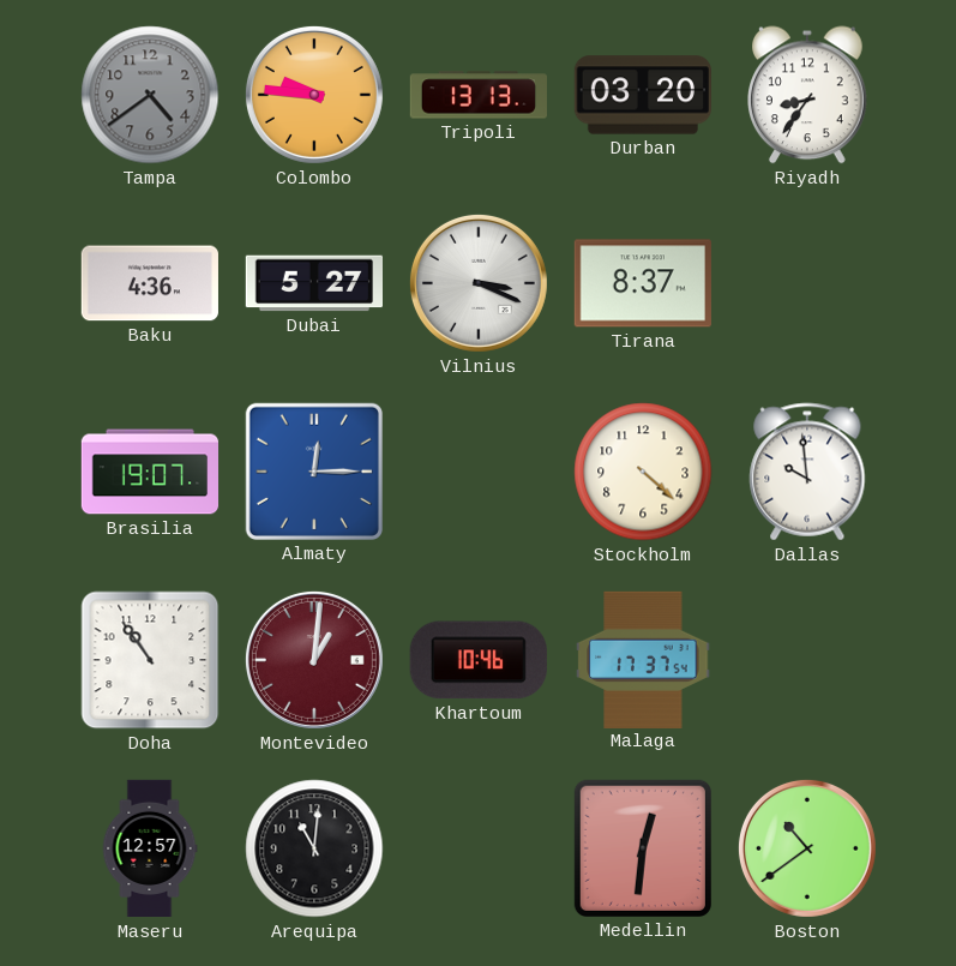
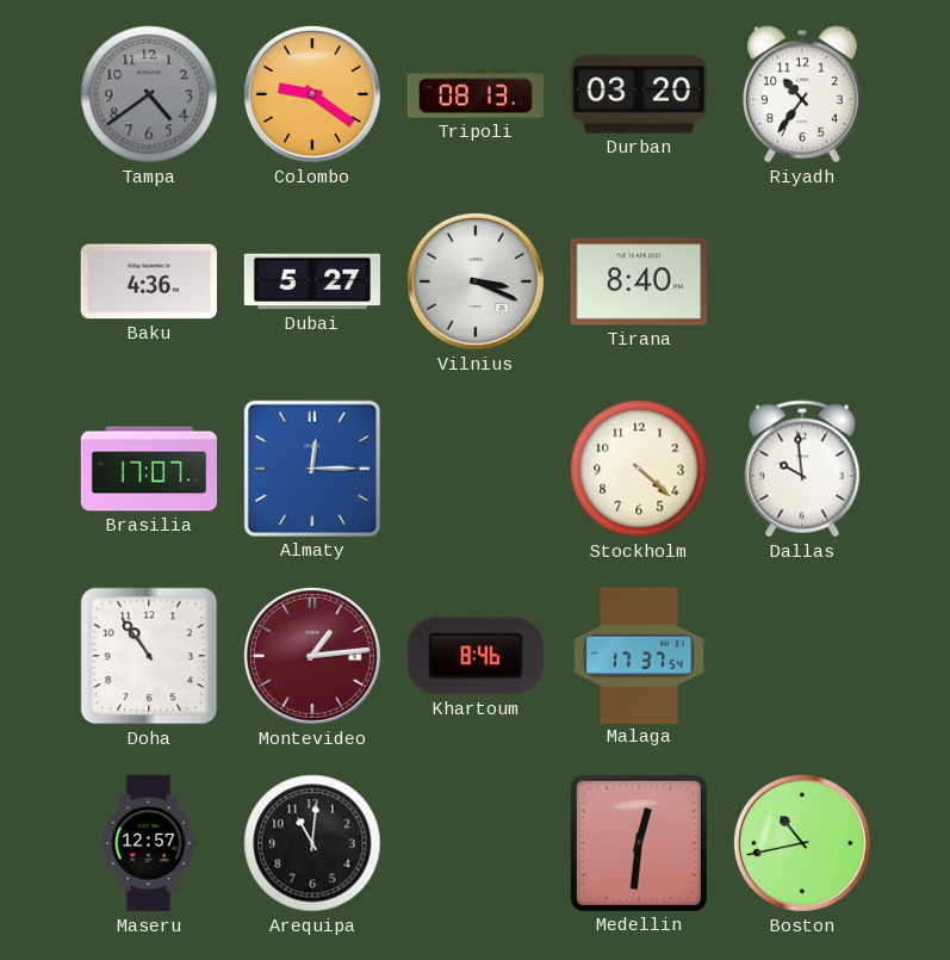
Colombo: 9:46 -> 9:21
Tripoli: 13:13 -> 08:13
Riyadh: 8:36 -> 10:36
Tirana: 8:37 -> 8:40
Brasilia: 19:07 -> 17:07
Montevideo: 1:01 -> 1:14
Khartoum: 10:46 -> 8:46
Boston: 10:39 -> 10:43
